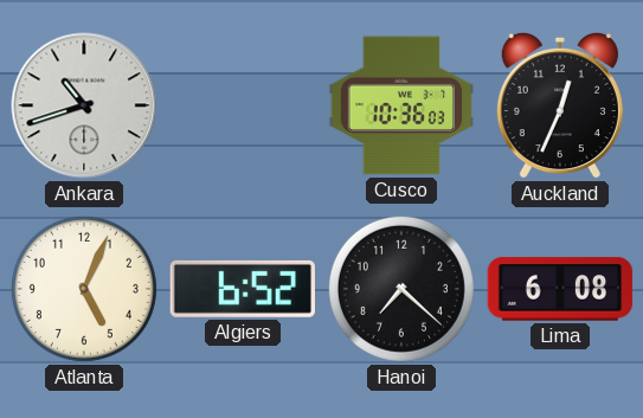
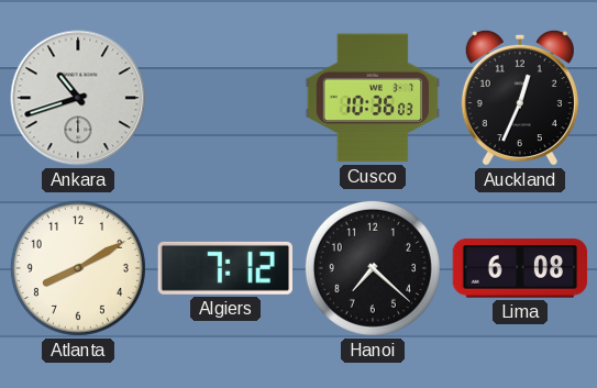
Atlanta: 5:04 -> 8:10
Algiers: 6:52 -> 7:12
